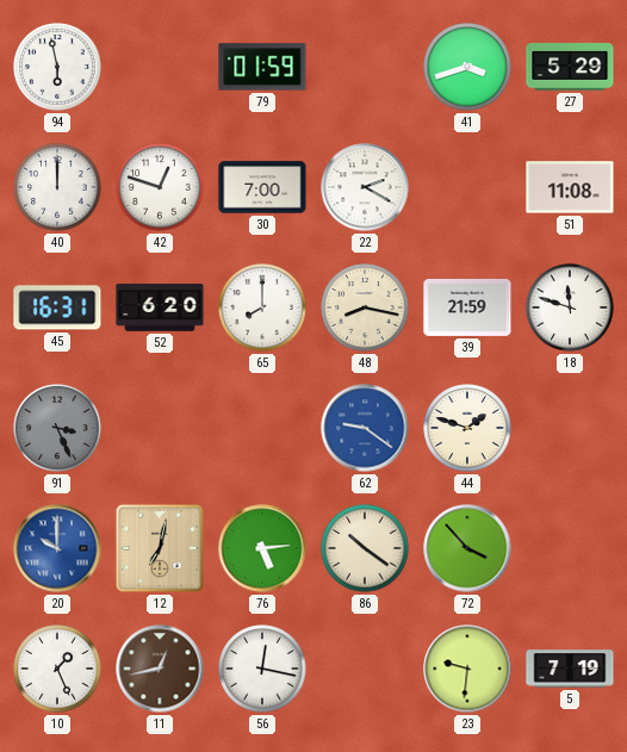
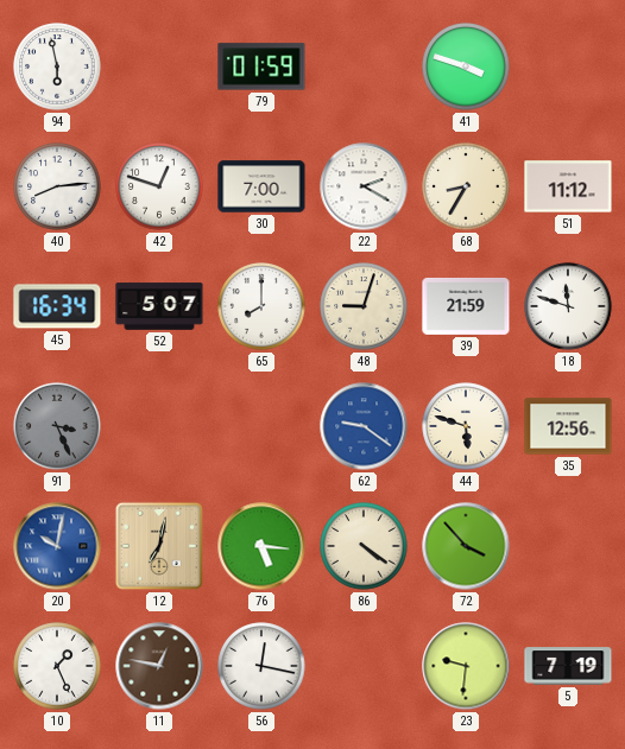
41: 3:42 -> 3:48
27: 5:29 -> none
40: 12:00 -> 8:14
68: none -> 8:35
51: 11:08 -> 11:12
45: 16:31 -> 16:34
52: 6:20 -> 5:07
48: 8:17 -> 9:03
44: 1:48 -> 5:48
35: none -> 12:56
20: 10:00 -> 10:02
76: 5:14 -> 5:16
86: 10:21 -> 4:21
11: 12:43 -> 12:47
